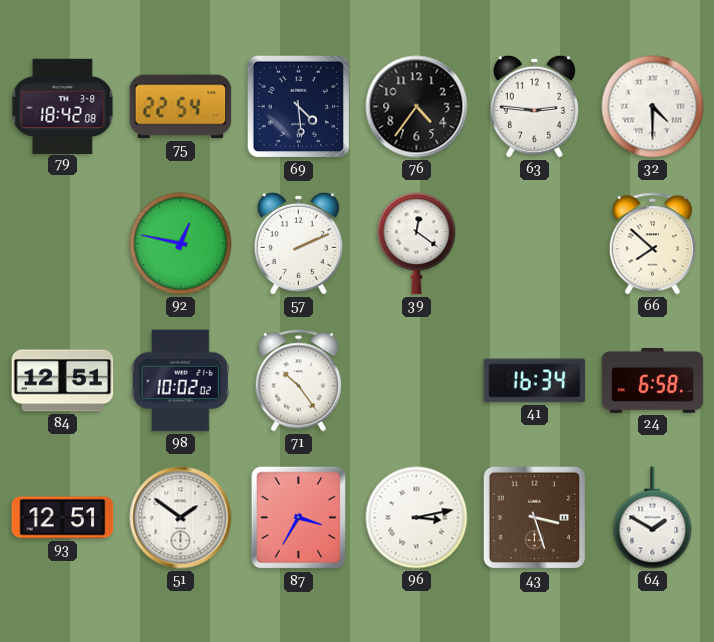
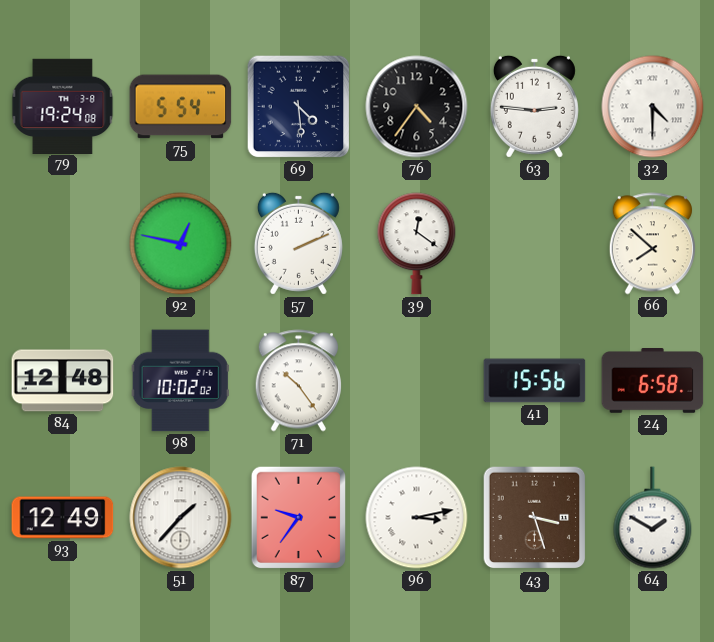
79: 18:42 -> 19:24
75: 22:54 -> 5:54
84: 12:51 -> 12:48
41: 16:34 -> 15:56
93: 12:51 -> 12:49
51: 1:51 -> 1:37
87: 3:35 -> 9:36
